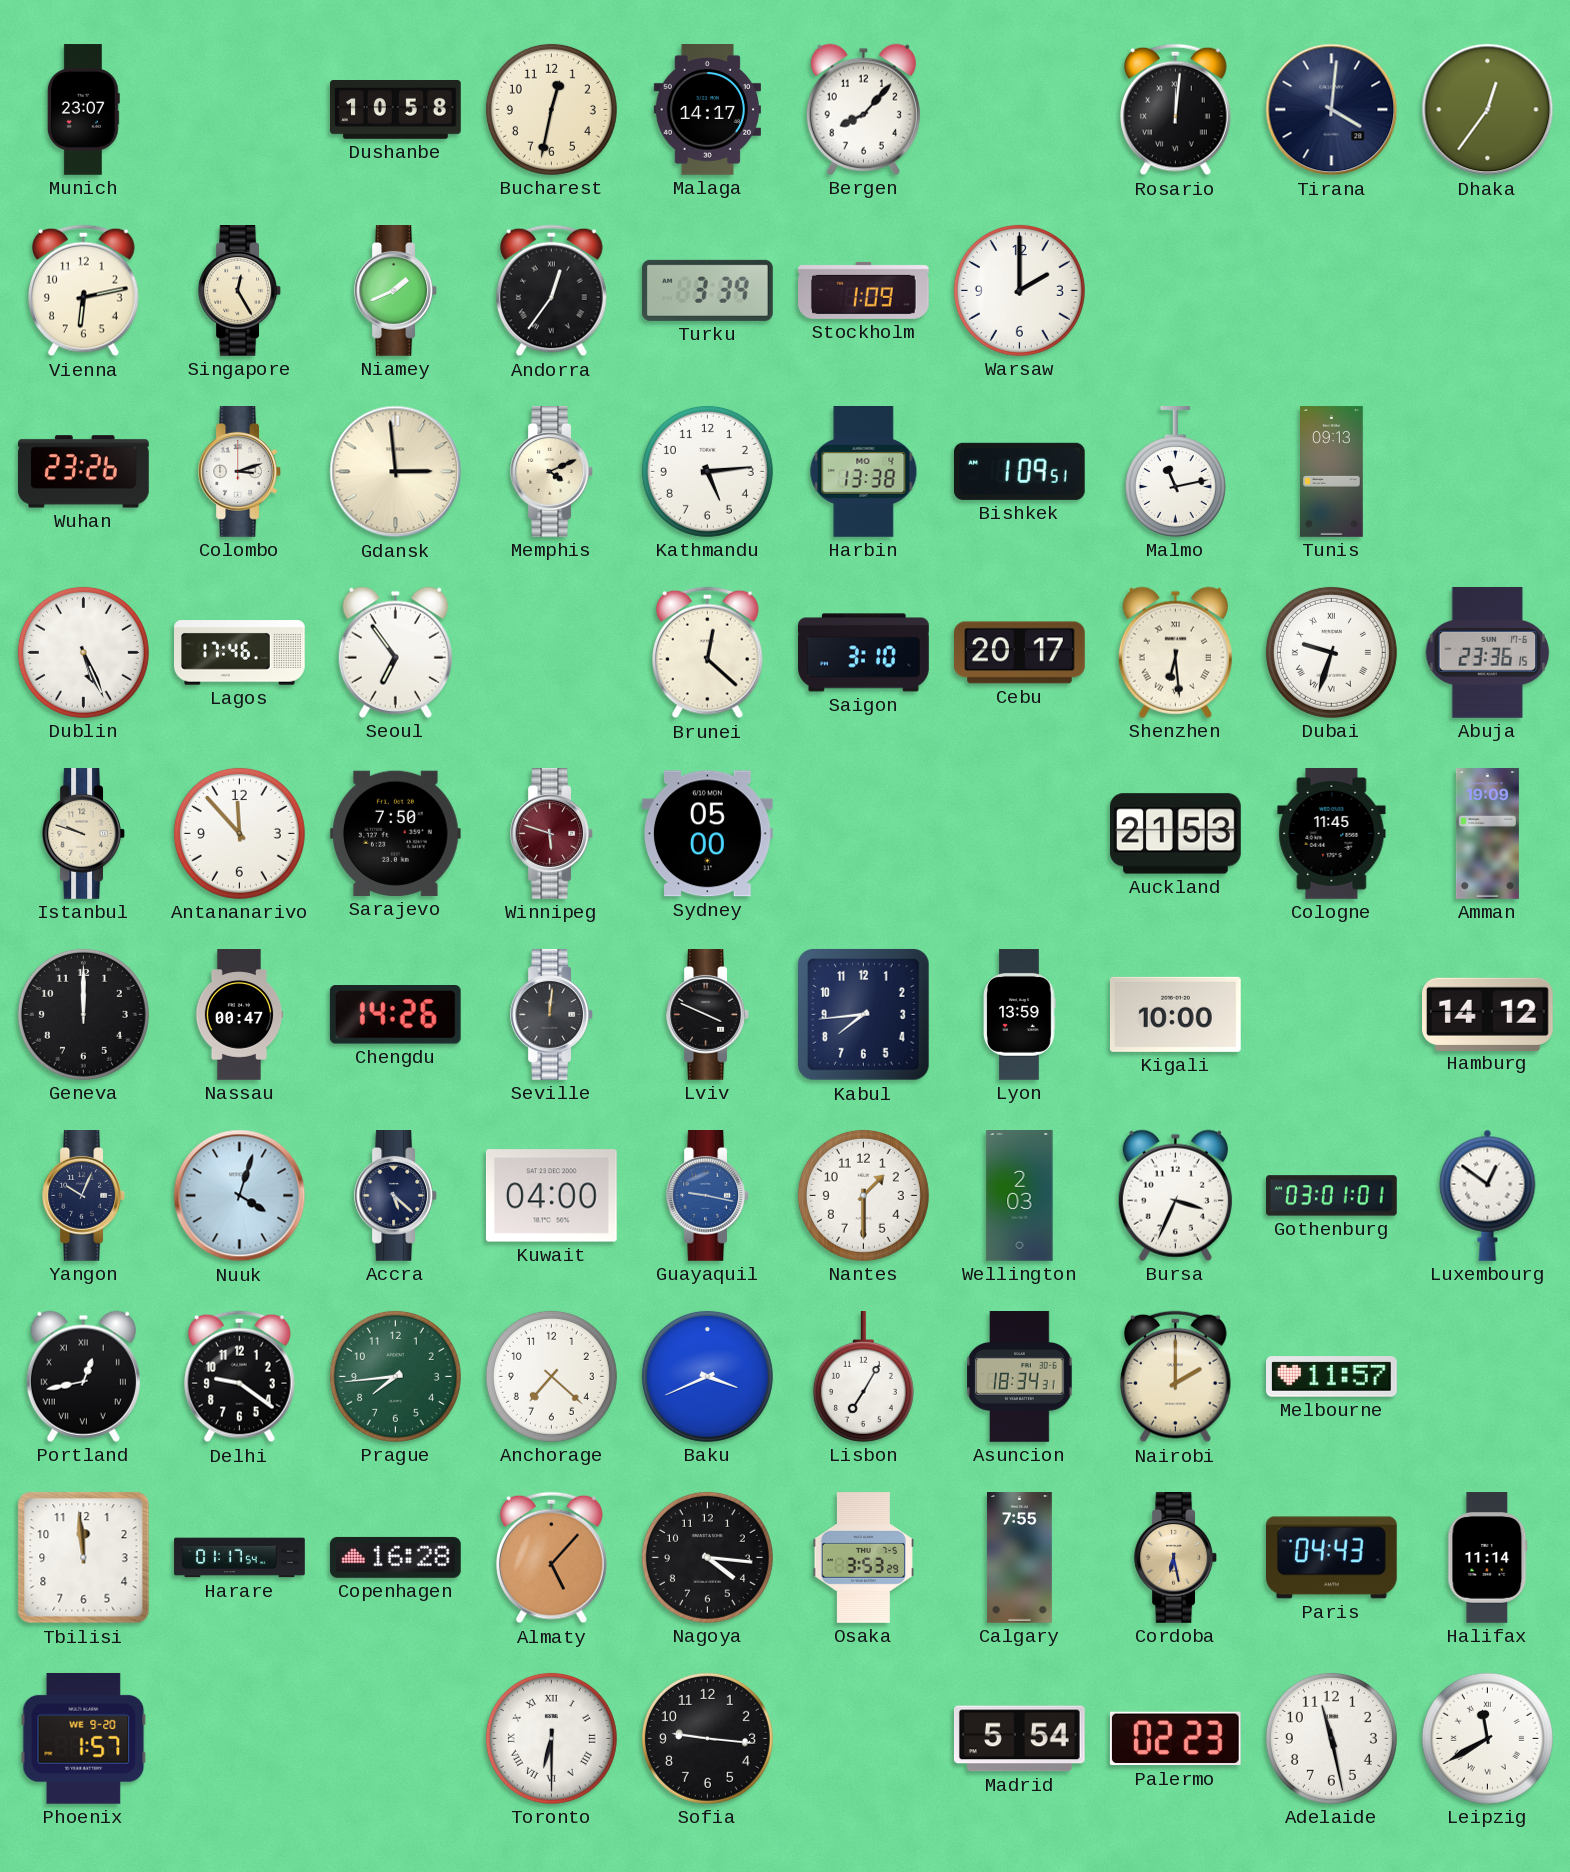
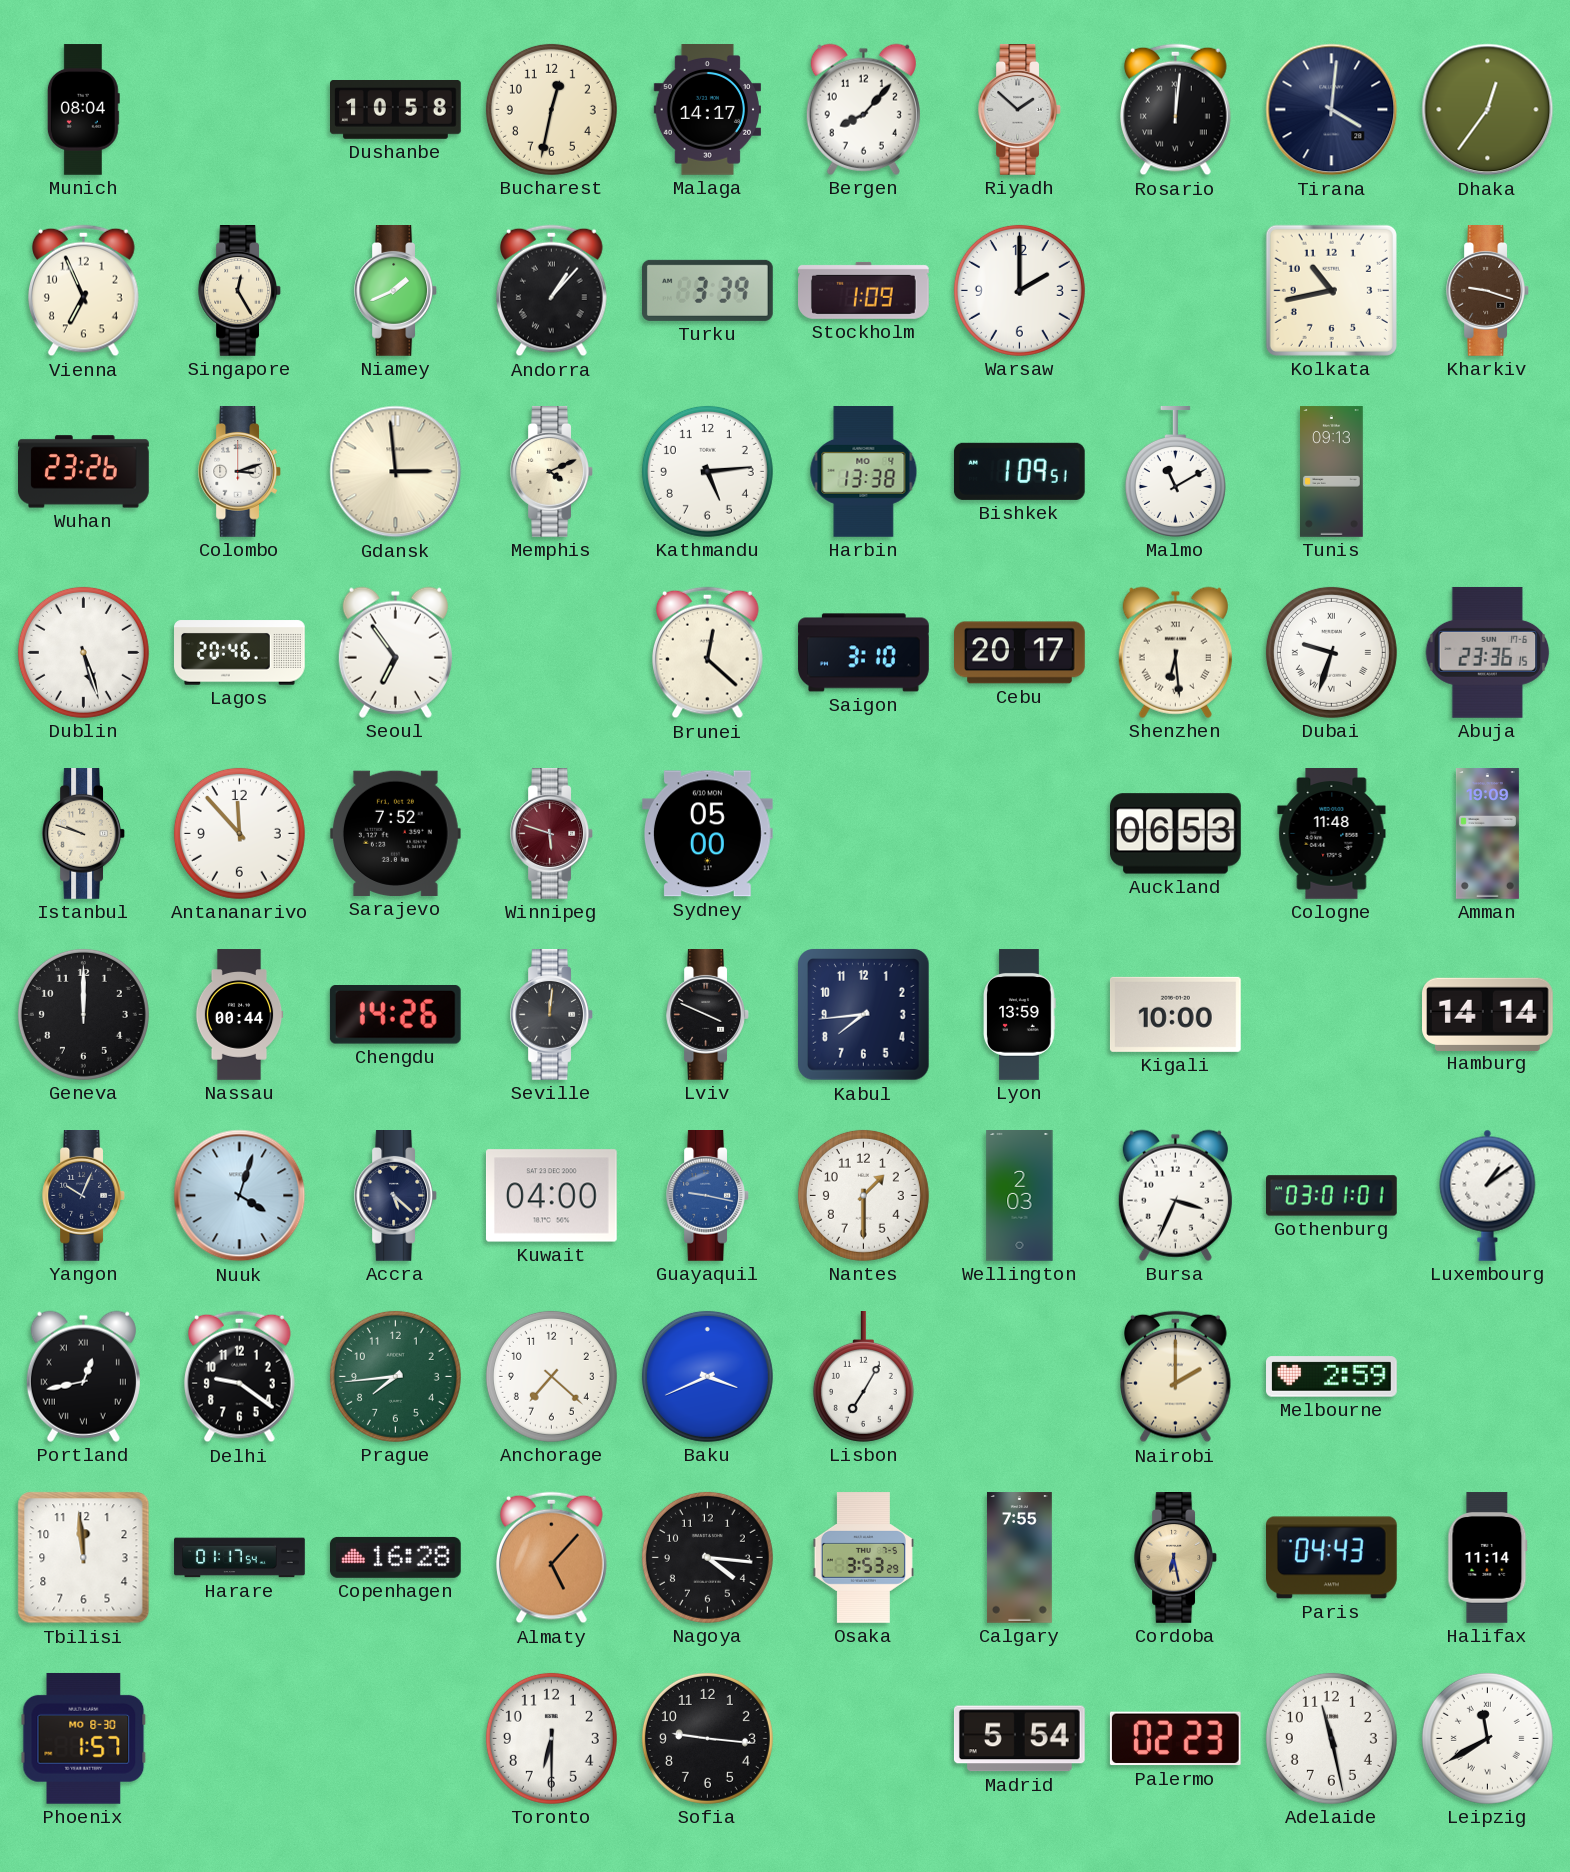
Munich: 23:07 -> 08:04
Riyadh: none -> 1:52
Vienna: 6:13 -> 6:56
Andorra: 12:36 -> 1:07
Kolkata: none -> 10:43
Kharkiv: none -> 9:18
Malmo: 11:13 -> 11:10
Dublin: 5:26 -> 5:27
Lagos: 17:46 -> 20:46
Sarajevo: 7:50 -> 7:52
Auckland: 21:53 -> 06:53
Cologne: 11:45 -> 11:48
Nassau: 00:47 -> 00:44
Hamburg: 14:12 -> 14:14
Luxembourg: 12:51 -> 1:09
Asuncion: 18:34 -> none
Melbourne: 11:57 -> 2:59
Phoenix date: WE 9-20 -> MO 8-30
Toronto numerals: Roman -> Arabic
